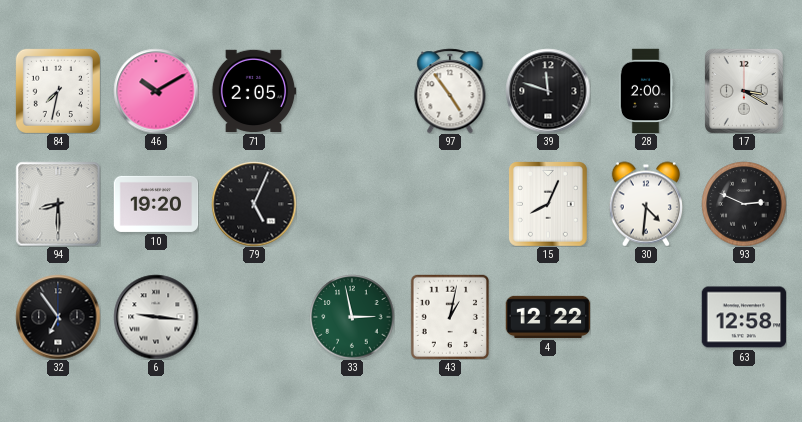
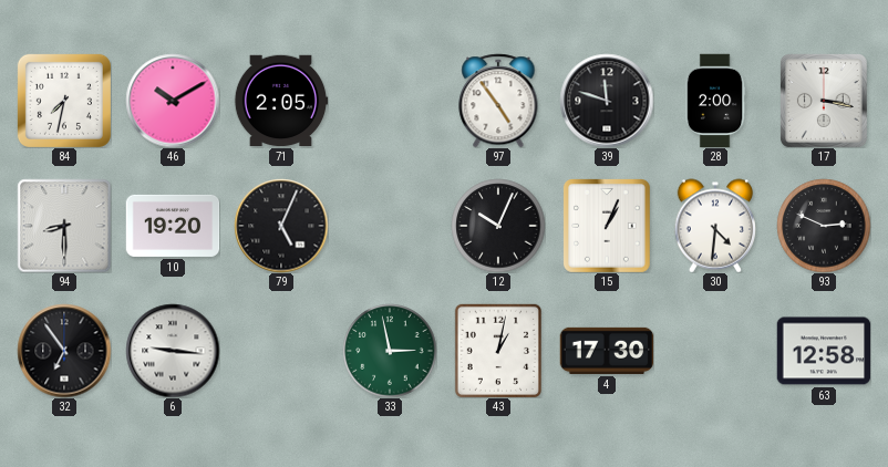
17: 3:20 -> 3:17
12: none -> 10:04
15: 8:04 -> 1:04
4: 12:22 -> 17:30
